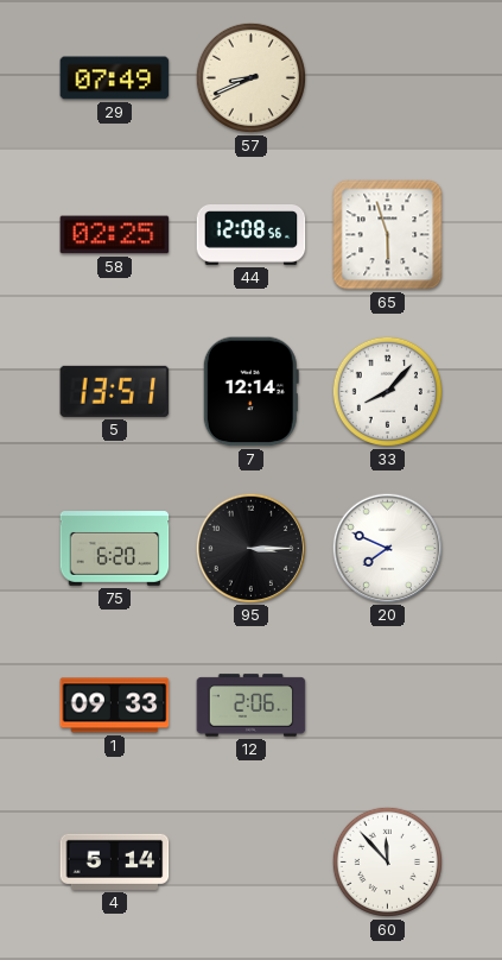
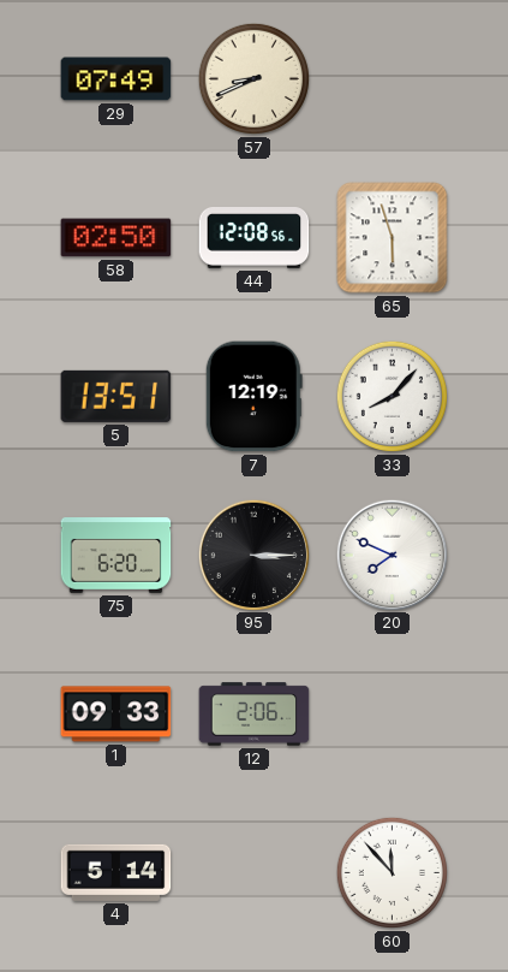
58: 02:25 -> 02:50
7: 12:14 -> 12:19
